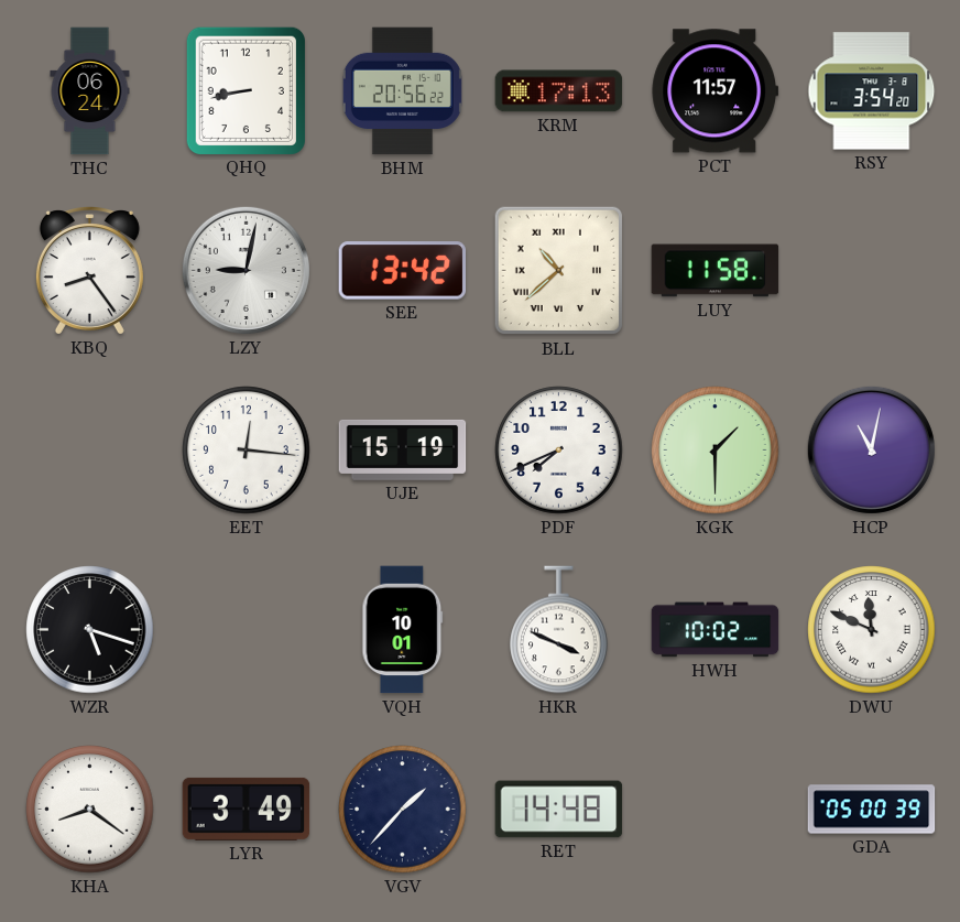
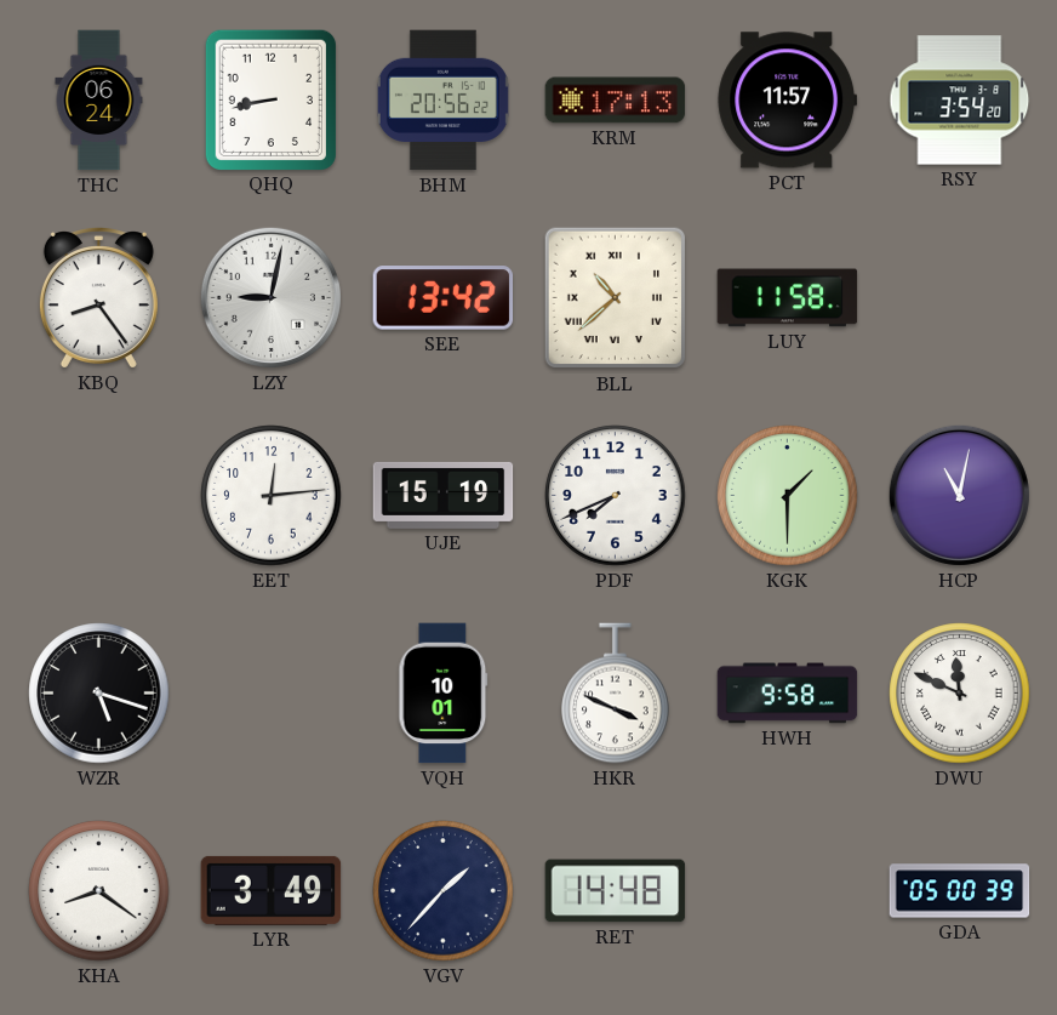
EET: 12:16 -> 12:14
HWH: 10:02 -> 9:58
